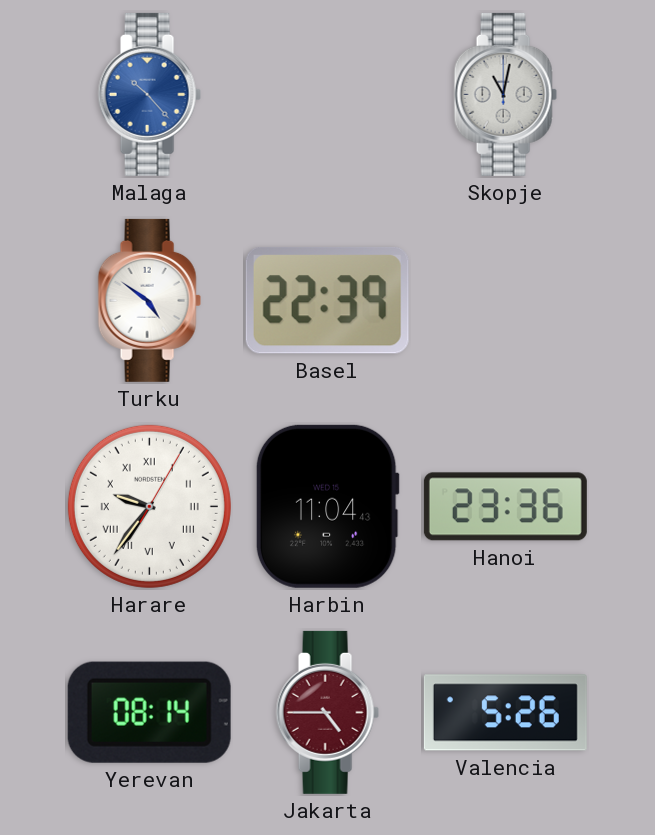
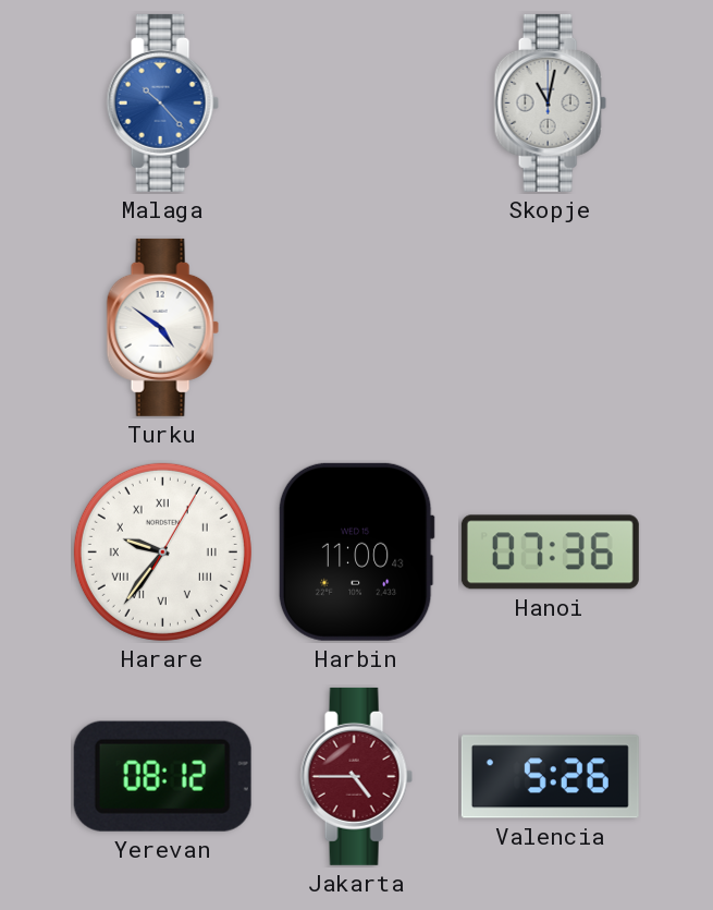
Basel: 22:39 -> none
Harbin: 11:04 -> 11:00
Hanoi: 23:36 -> 07:36
Yerevan: 08:14 -> 08:12
